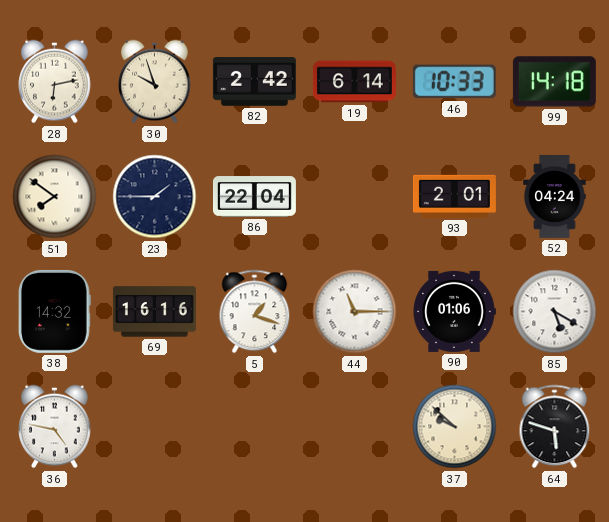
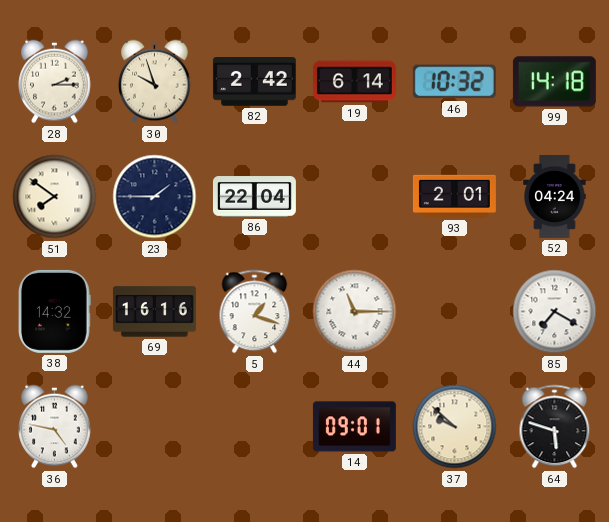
28: 6:13 -> 2:15
46: 10:33 -> 10:32
90: 01:06 -> none
85: 5:20 -> 7:20
14: none -> 09:01
